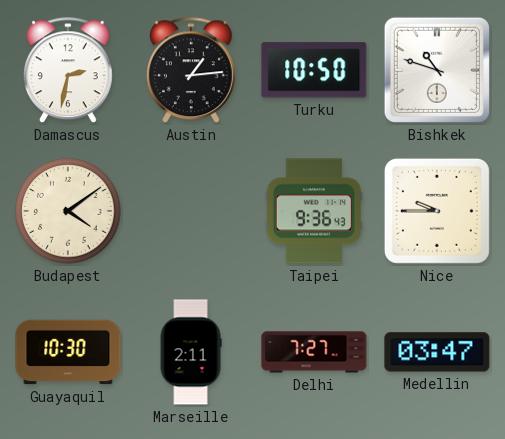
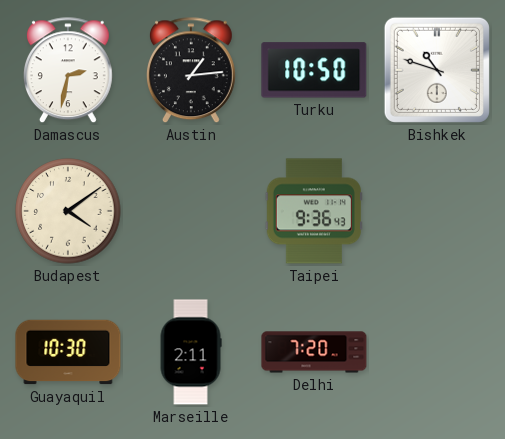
Nice: 9:45 -> none
Delhi: 7:27 -> 7:20
Medellin: 03:47 -> none
